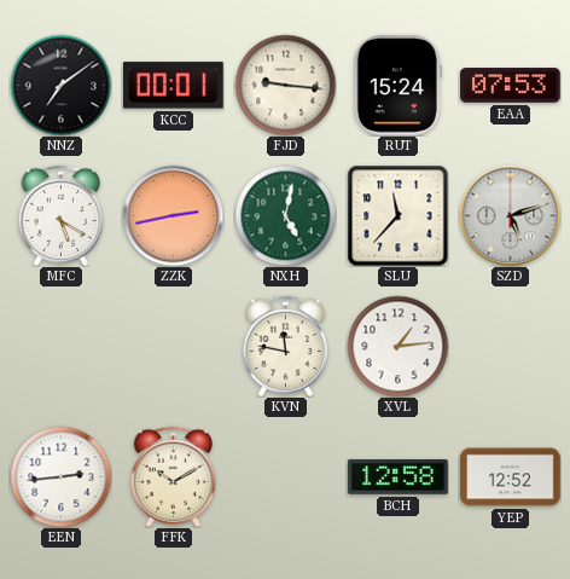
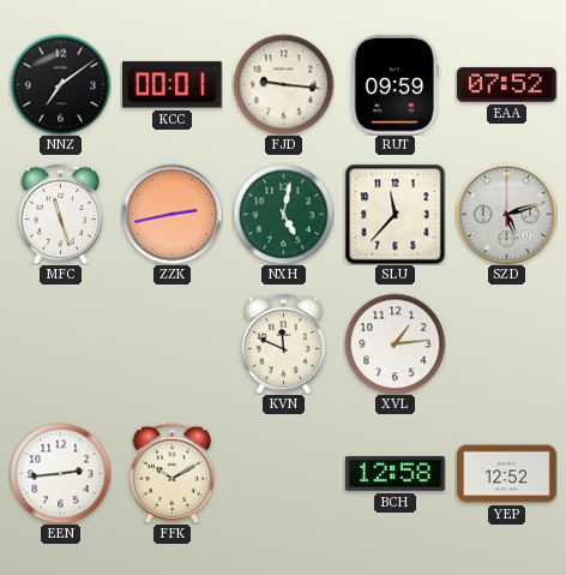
RUT: 15:24 -> 09:59
EAA: 07:53 -> 07:52
MFC: 5:20 -> 11:27
KVN: 11:47 -> 11:49
